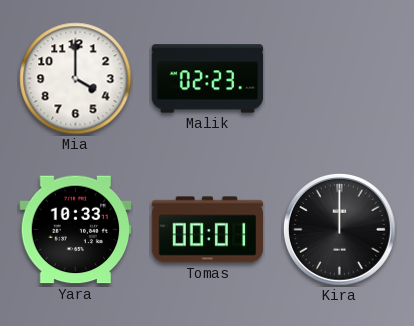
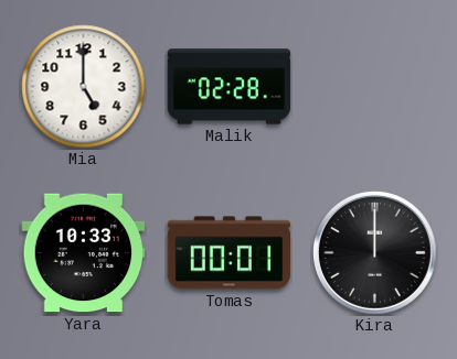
Mia: 4:00 -> 5:00
Malik: 02:23 -> 02:28
